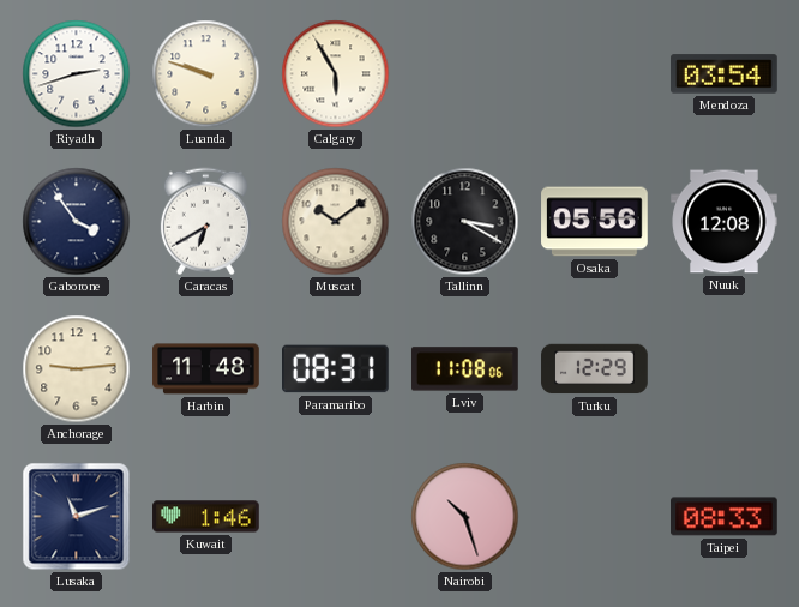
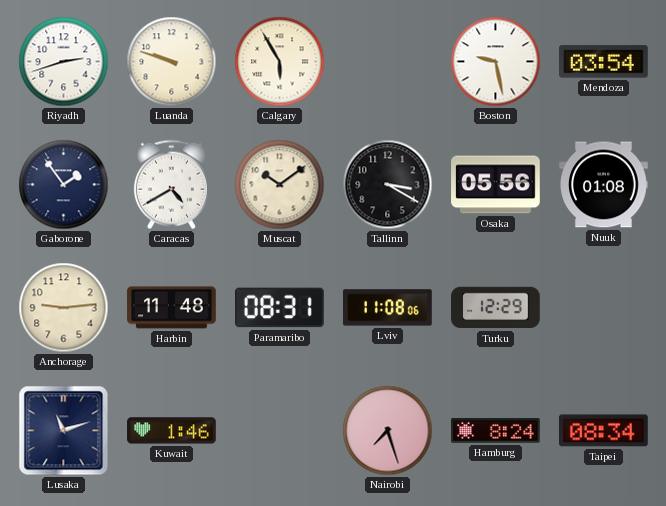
Boston: none -> 9:28
Gaborone: 3:54 -> 1:54
Caracas: 6:40 -> 4:40
Nuuk: 12:08 -> 01:08
Nairobi: 10:27 -> 7:27
Hamburg: none -> 8:24
Taipei: 08:33 -> 08:34
